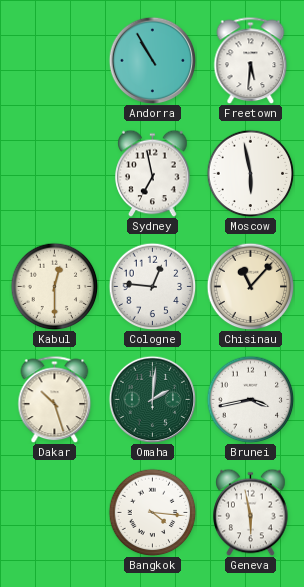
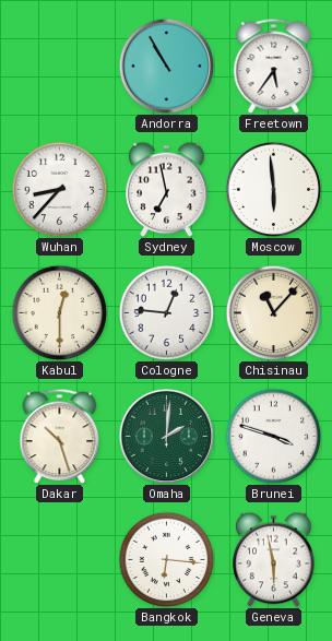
Freetown: 5:31 -> 5:36
Wuhan: none -> 8:37
Moscow: 5:58 -> 5:59
Brunei: 3:43 -> 3:48
Bangkok: 4:16 -> 6:16
